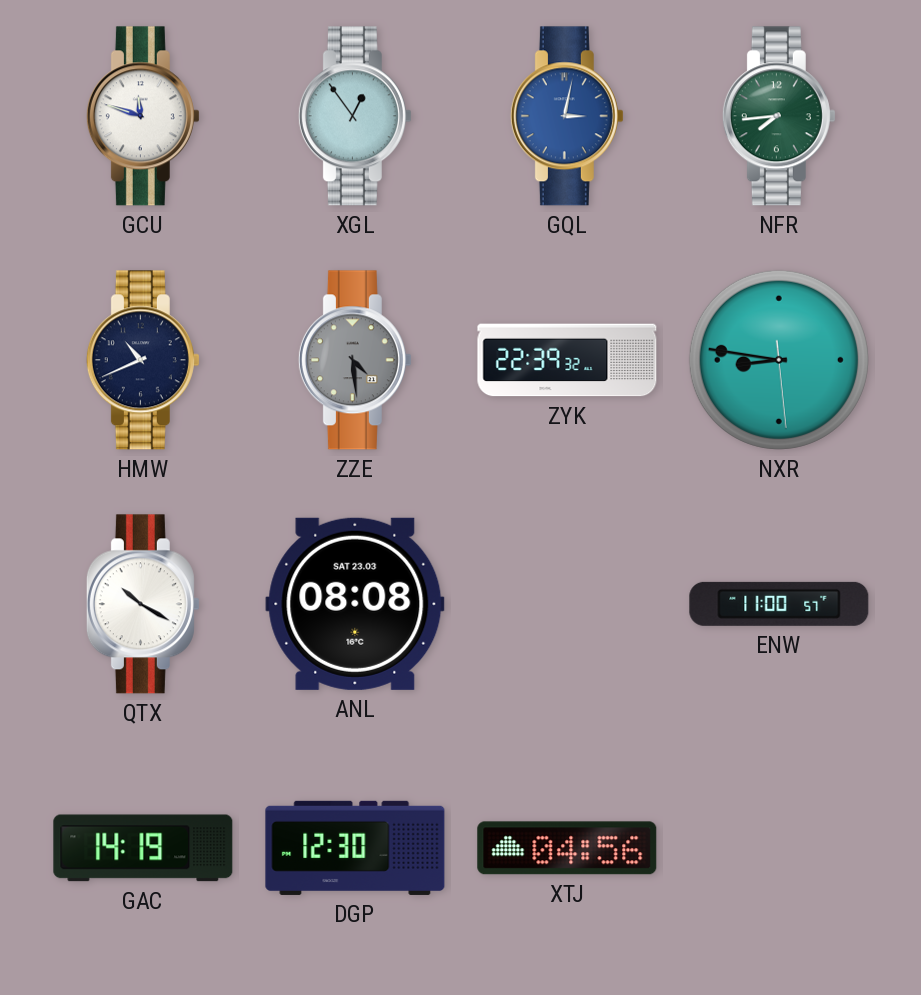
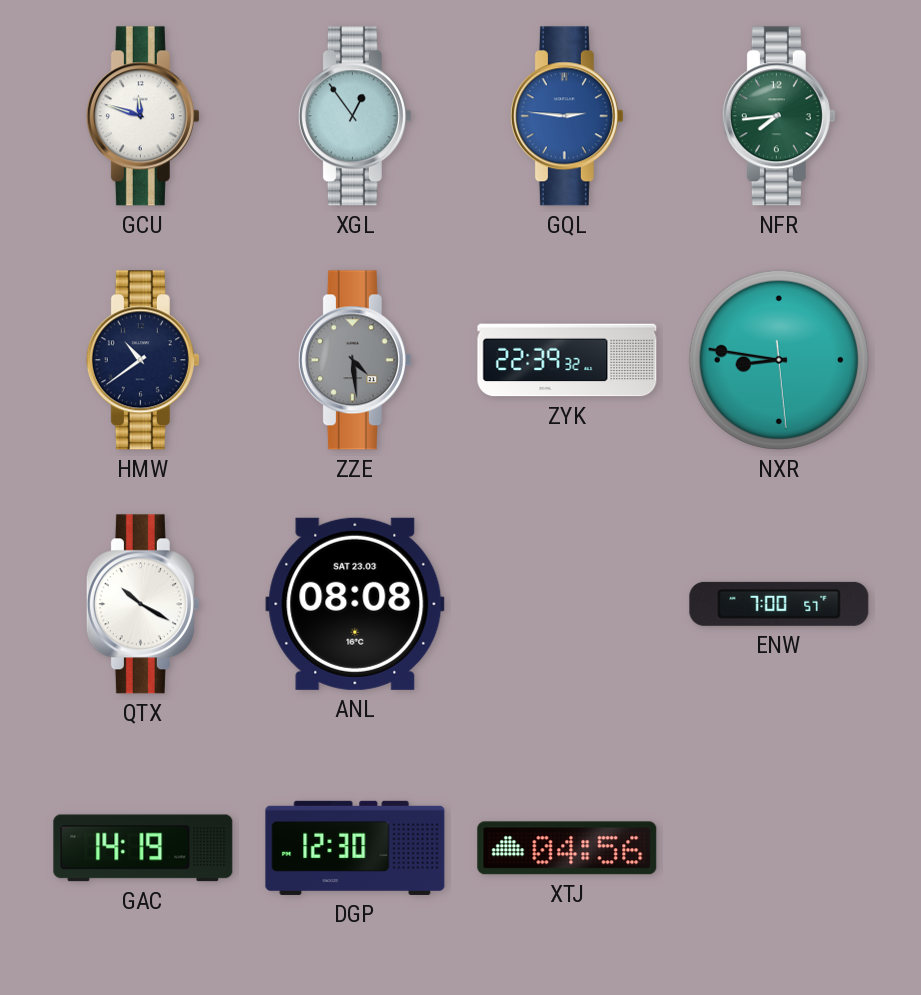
GQL: 3:02 -> 2:46
HMW: 10:41 -> 10:39
ENW: 11:00 -> 7:00
